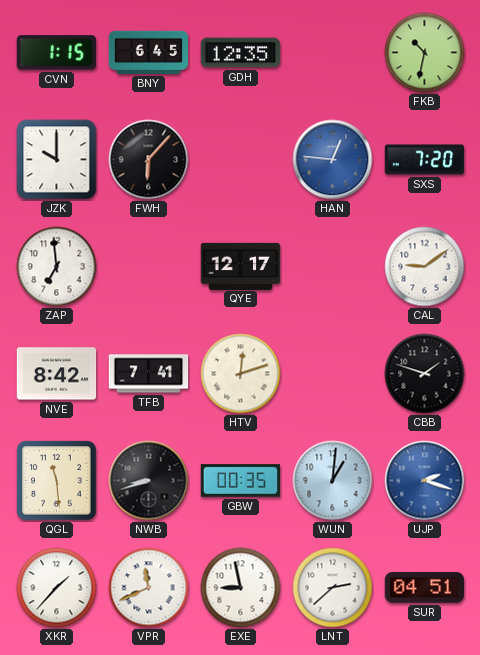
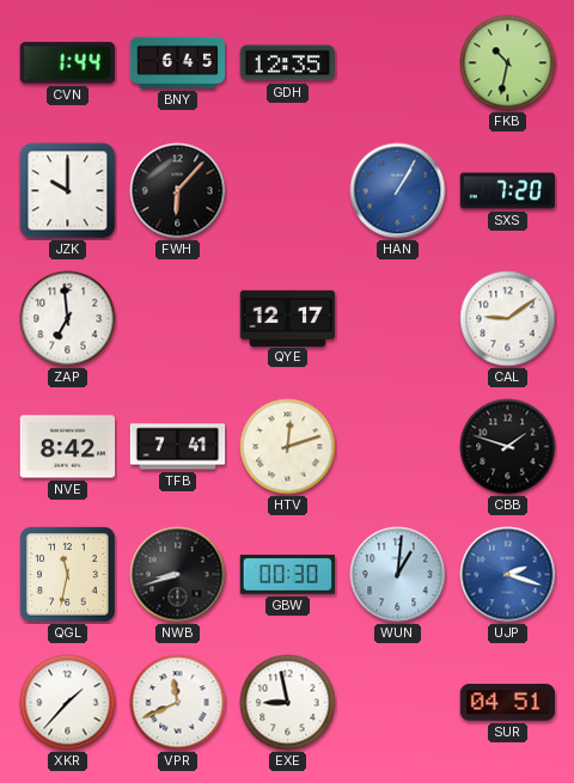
CVN: 1:15 -> 1:44
HAN: 12:46 -> 1:05
QGL: 11:29 -> 11:32
GBW: 00:35 -> 00:30
LNT: 2:38 -> none
